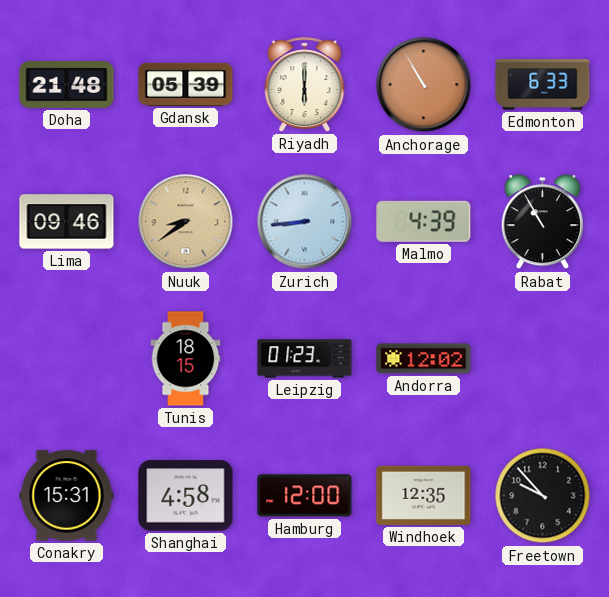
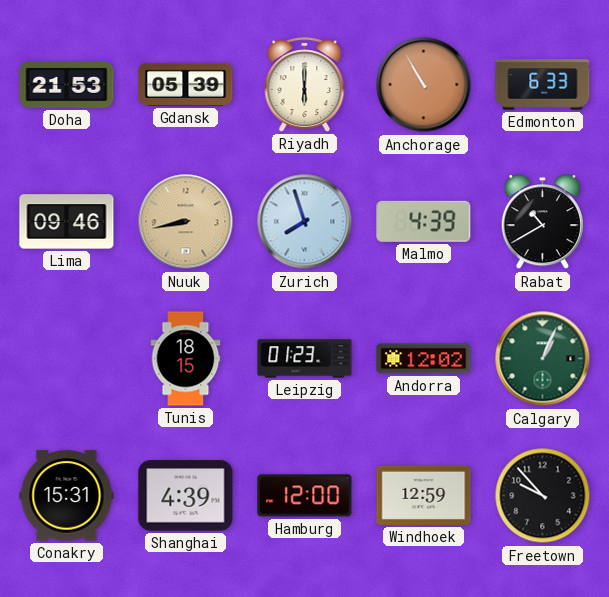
Doha: 21:48 -> 21:53
Nuuk: 8:39 -> 8:43
Zurich: 8:44 -> 7:57
Rabat: 10:55 -> 10:40
Calgary: none -> 1:04
Shanghai: 4:58 -> 4:39
Windhoek: 12:35 -> 12:59
